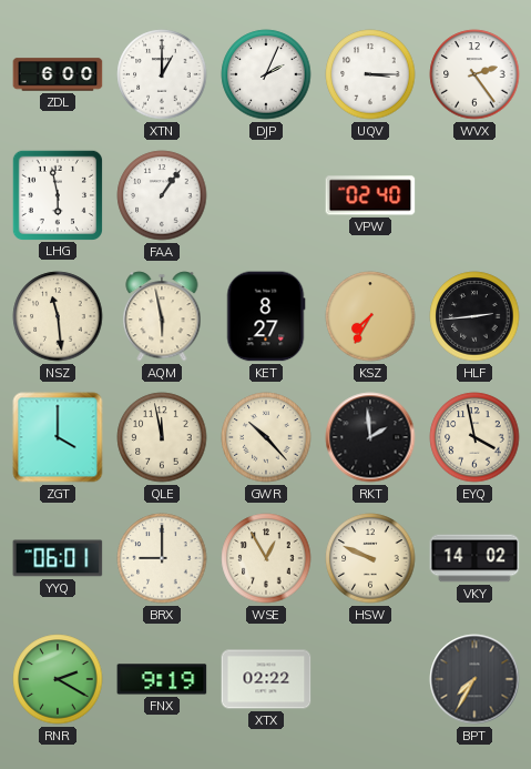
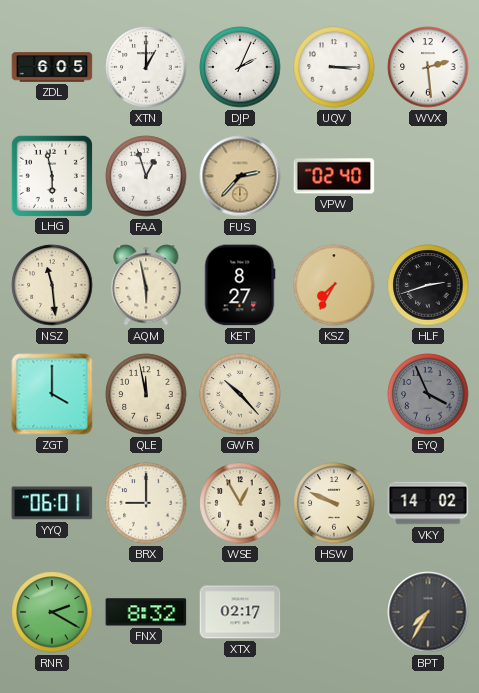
ZDL: 6:00 -> 6:05
WVX: 2:24 -> 2:29
FAA: 1:06 -> 12:57
FUS: none -> 2:37
HLF: 2:44 -> 2:42
RKT: 1:59 -> none
EYQ: 3:58 -> 3:56
EYQ dial: cream -> grey
FNX: 9:19 -> 8:32
XTX: 02:22 -> 02:17
